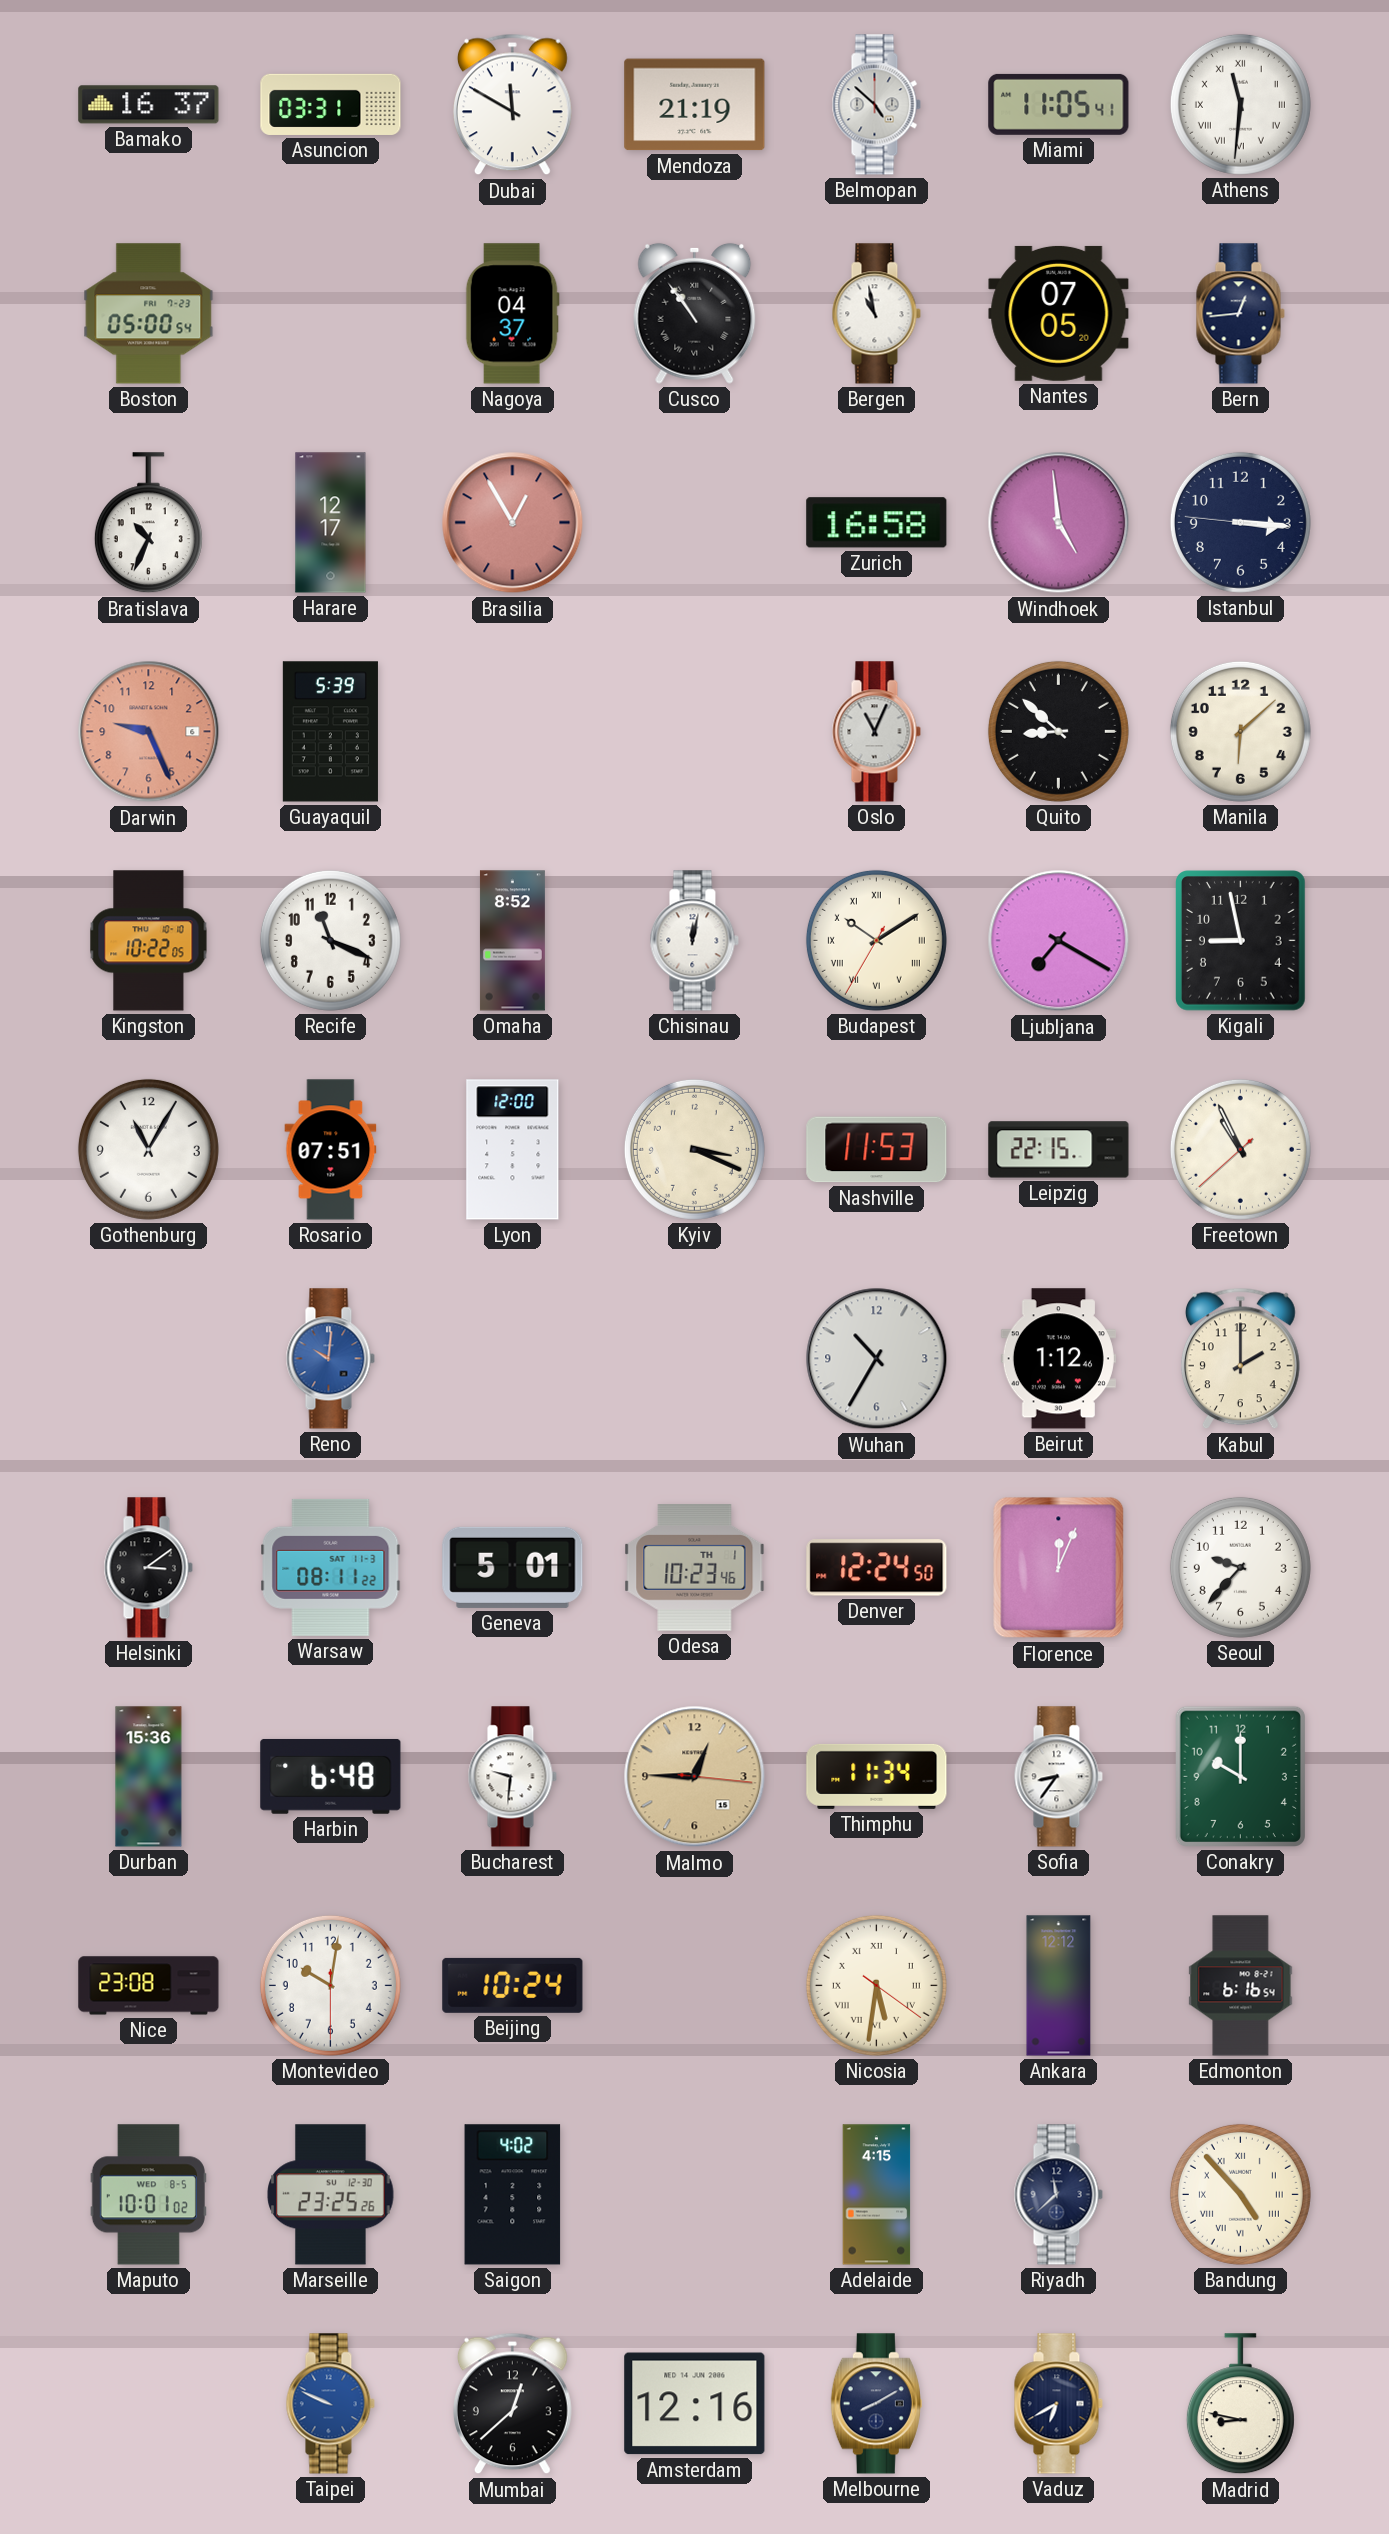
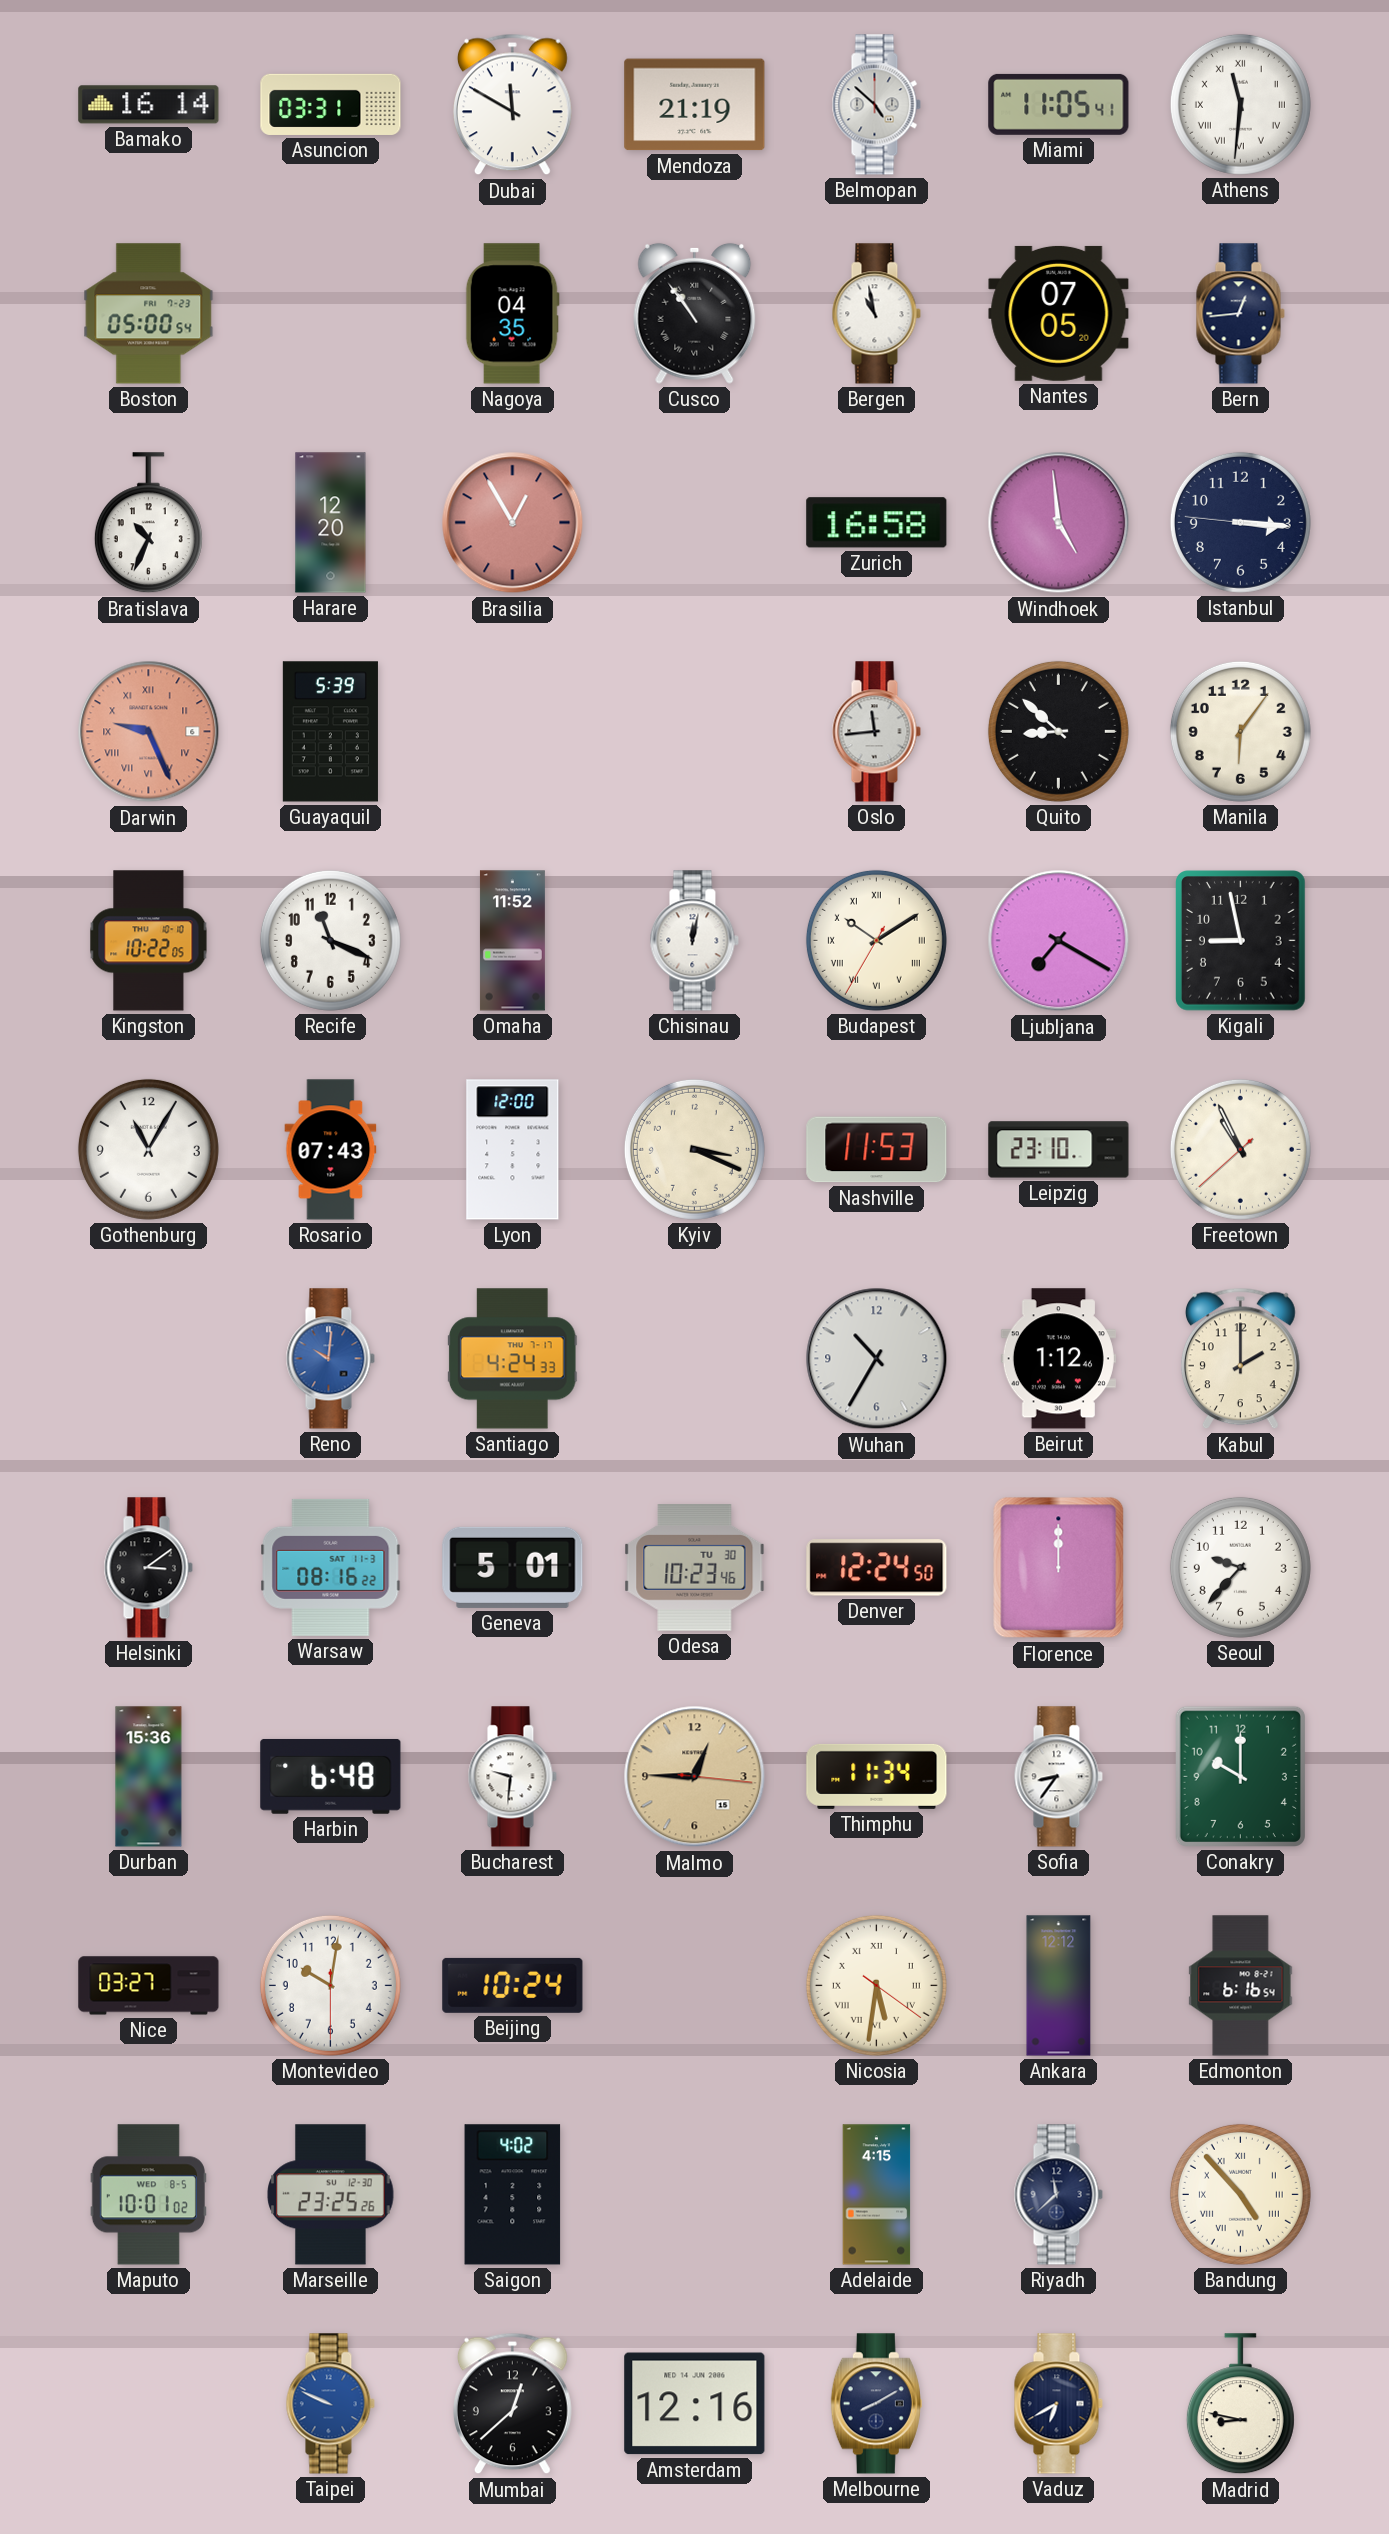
Bamako: 16:37 -> 16:14
Nagoya: 04:37 -> 04:35
Harare: 12:17 -> 12:20
Darwin numerals: Arabic -> Roman
Oslo: 11:04 -> 11:44
Manila: 6:08 -> 6:06
Omaha: 8:52 -> 11:52
Rosario: 07:51 -> 07:43
Leipzig: 22:15 -> 23:10
Santiago: none -> 4:24
Warsaw: 08:11 -> 08:16
Odesa date: TH 1 -> TU 30
Florence: 12:04 -> 12:00
Nice: 23:08 -> 03:27
